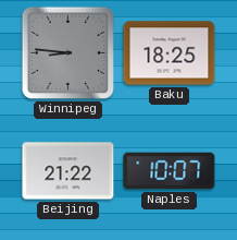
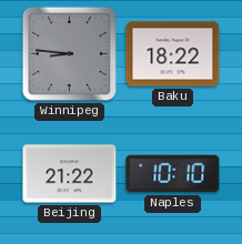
Baku: 18:25 -> 18:22
Naples: 10:07 -> 10:10
